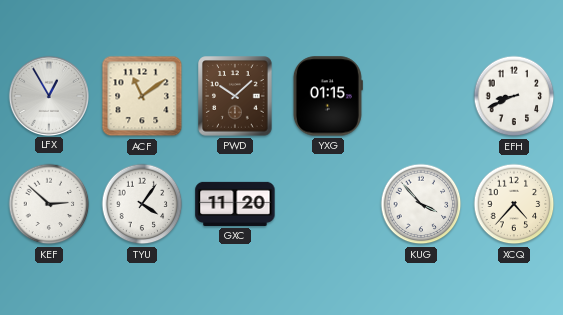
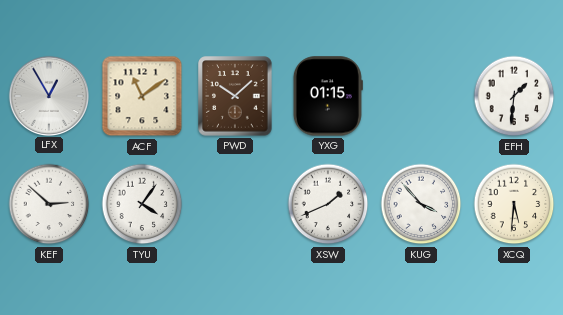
EFH: 8:41 -> 1:31
GXC: 11:20 -> none
XSW: none -> 1:41
XCQ: 4:37 -> 5:31
